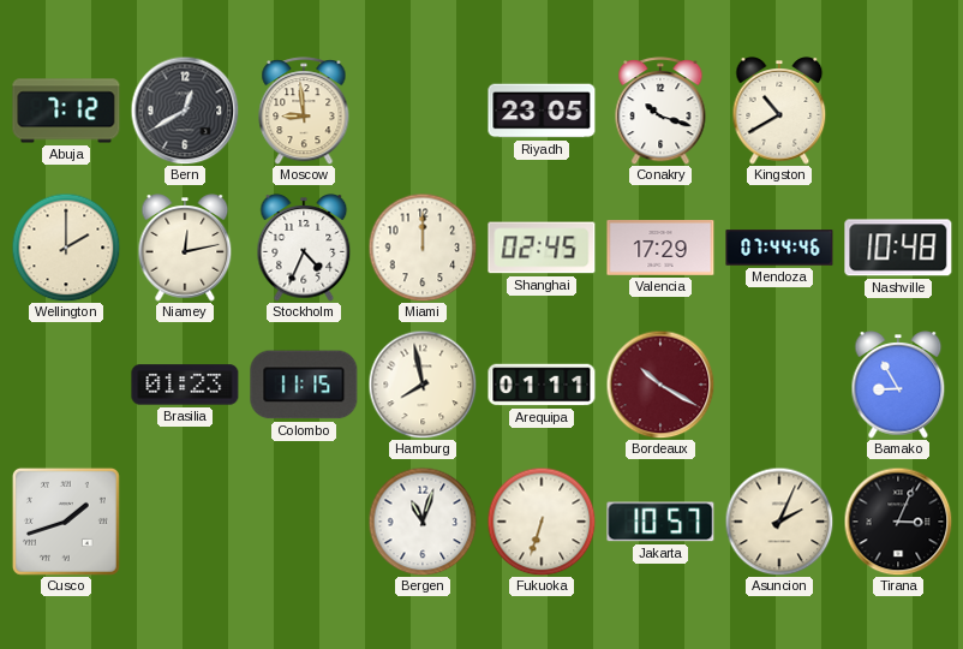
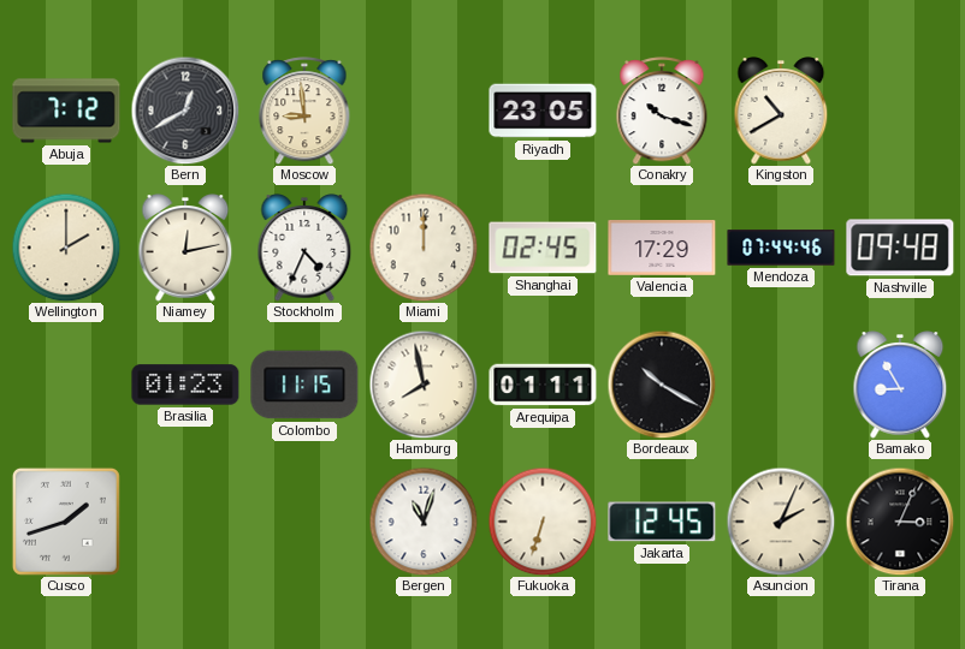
Nashville: 10:48 -> 09:48
Bordeaux dial: burgundy -> black
Jakarta: 10:57 -> 12:45
